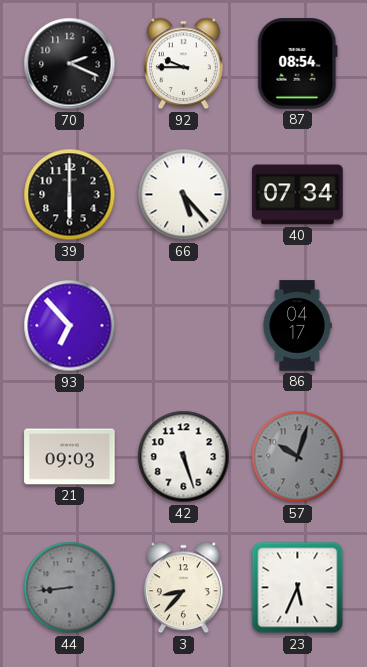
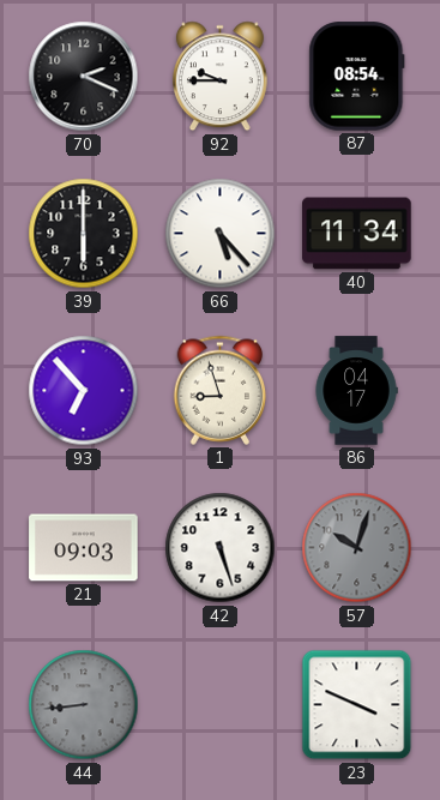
40: 07:34 -> 11:34
1: none -> 8:57
3: 8:37 -> none
23: 5:34 -> 3:49
